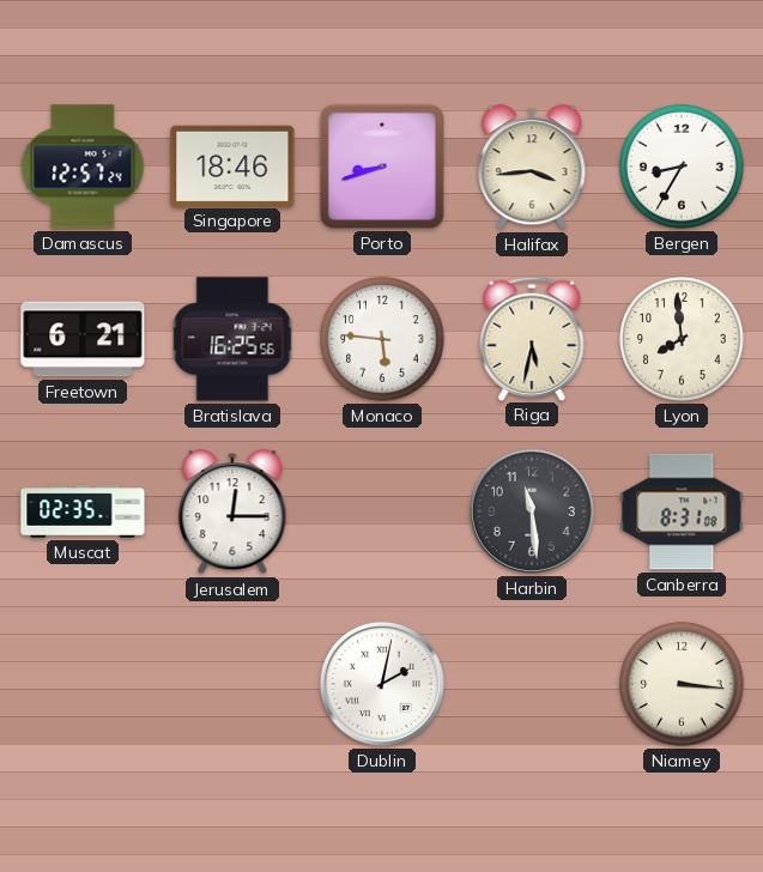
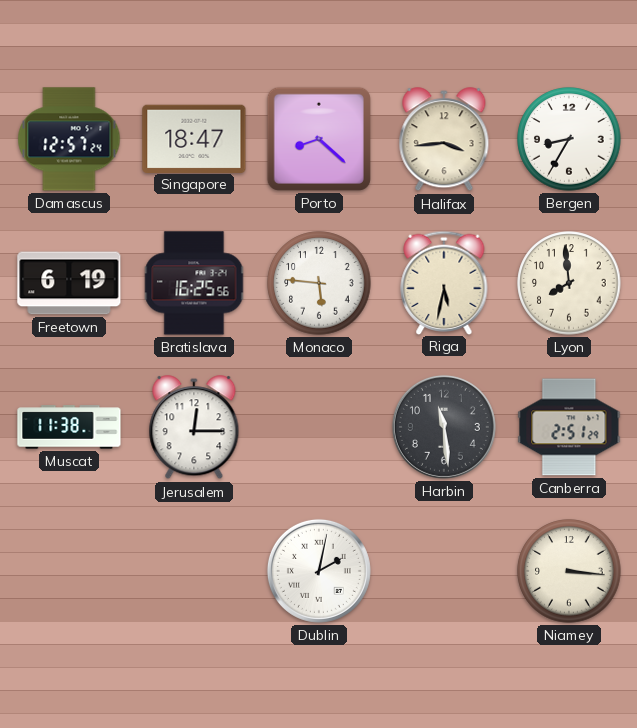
Singapore: 18:46 -> 18:47
Porto: 8:42 -> 8:22
Freetown: 6:21 -> 6:19
Muscat: 02:35 -> 11:38
Canberra: 8:31 -> 2:51
